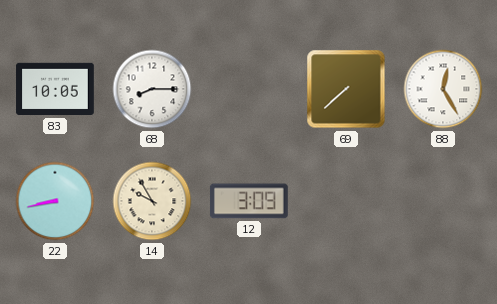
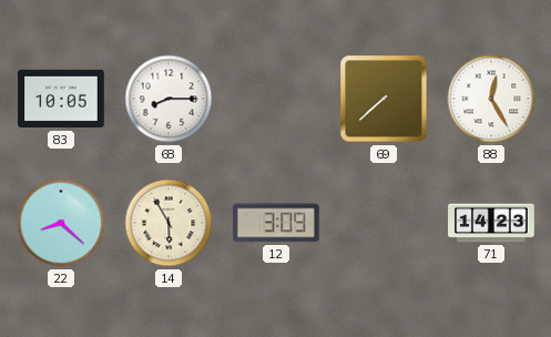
22: 8:43 -> 8:22
14: 9:55 -> 5:55
71: none -> 14:23
